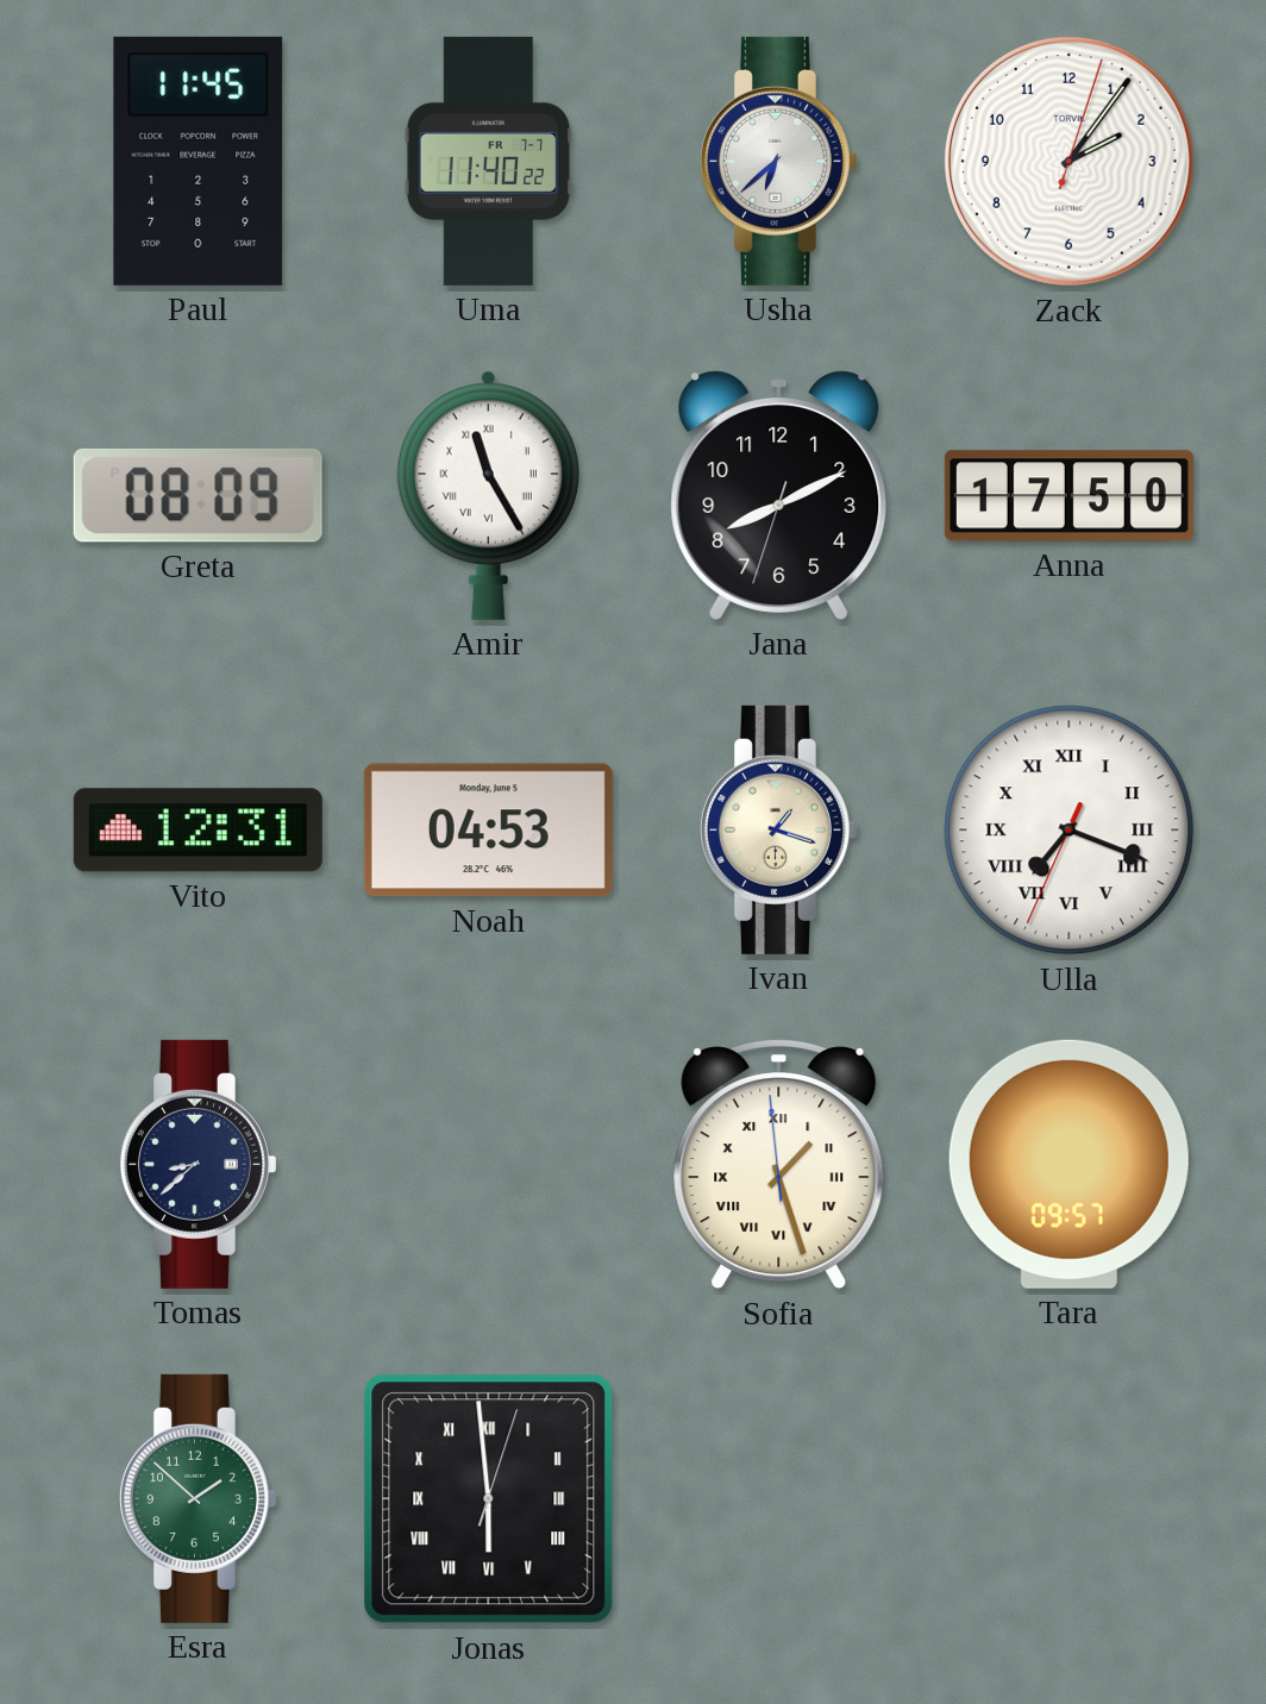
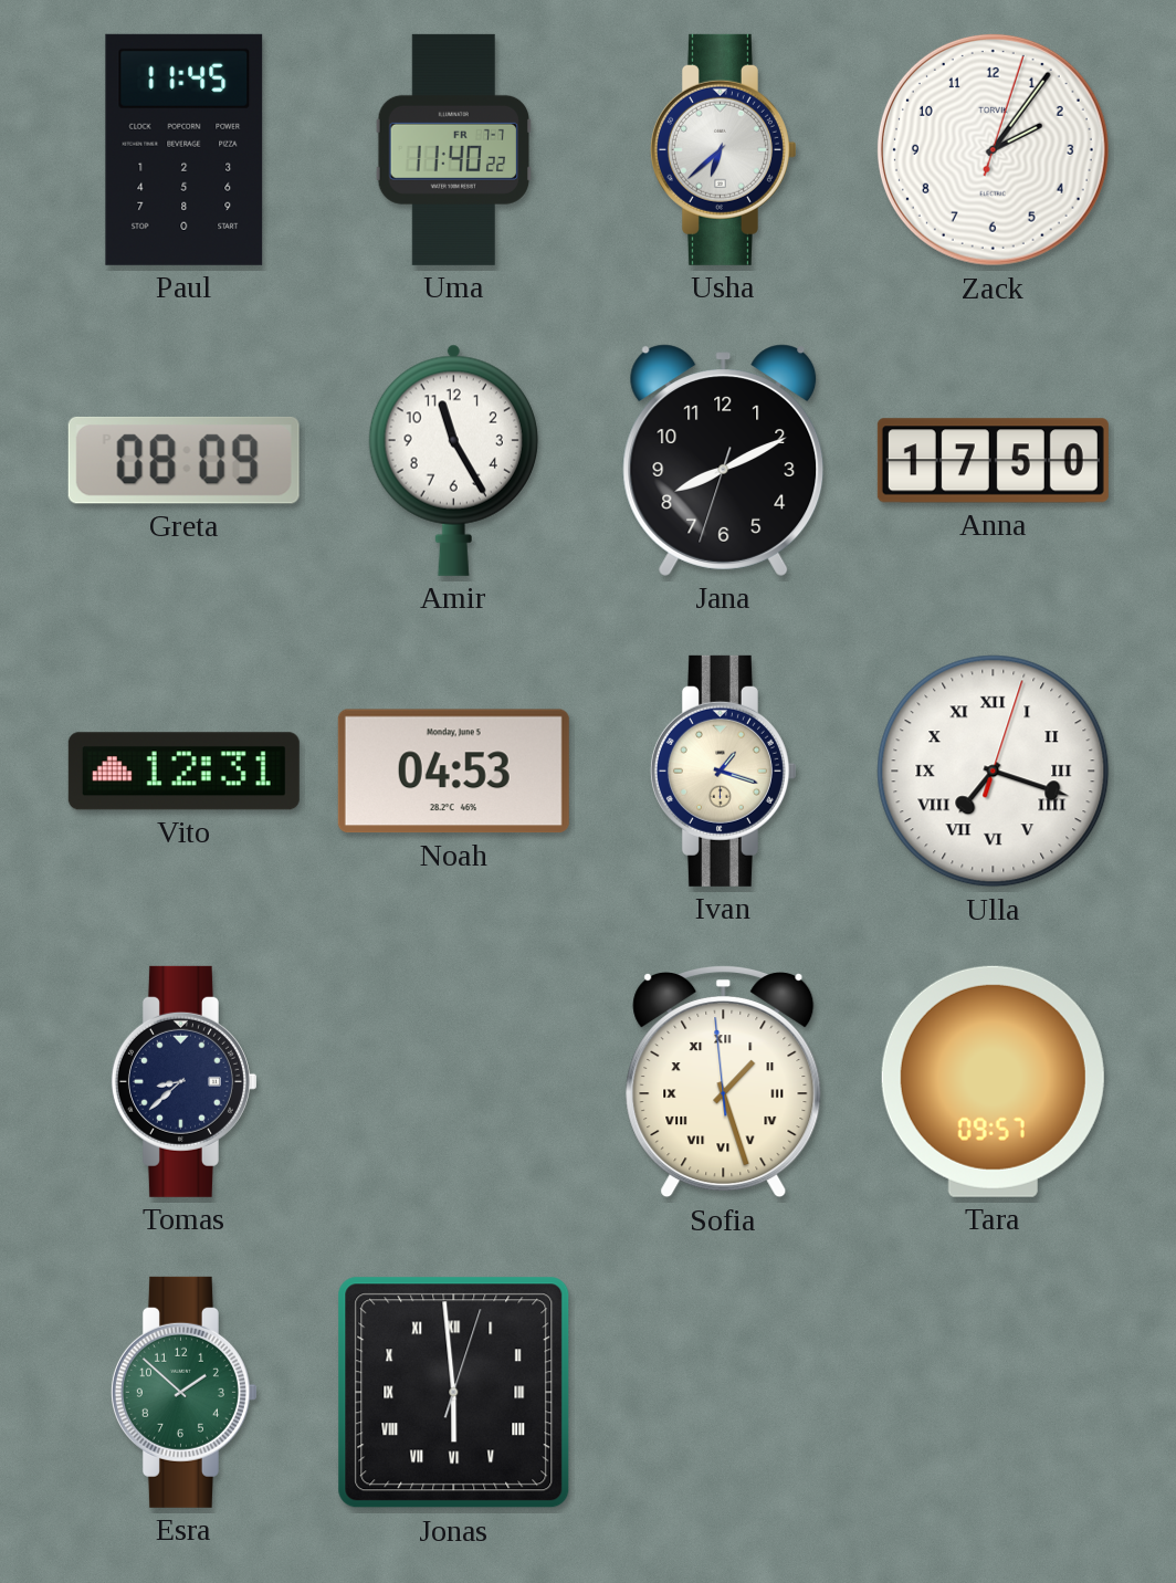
Amir numerals: Roman -> Arabic
Ulla: 7:18:34 -> 7:18:03
